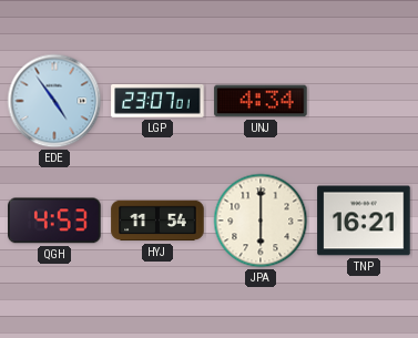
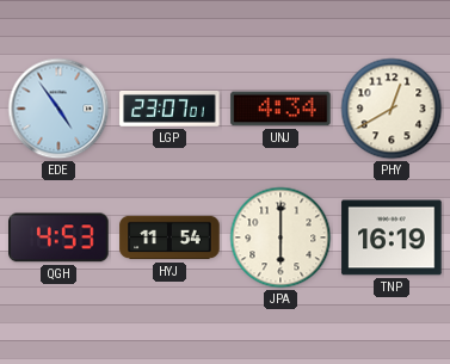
PHY: none -> 12:40
TNP: 16:21 -> 16:19
